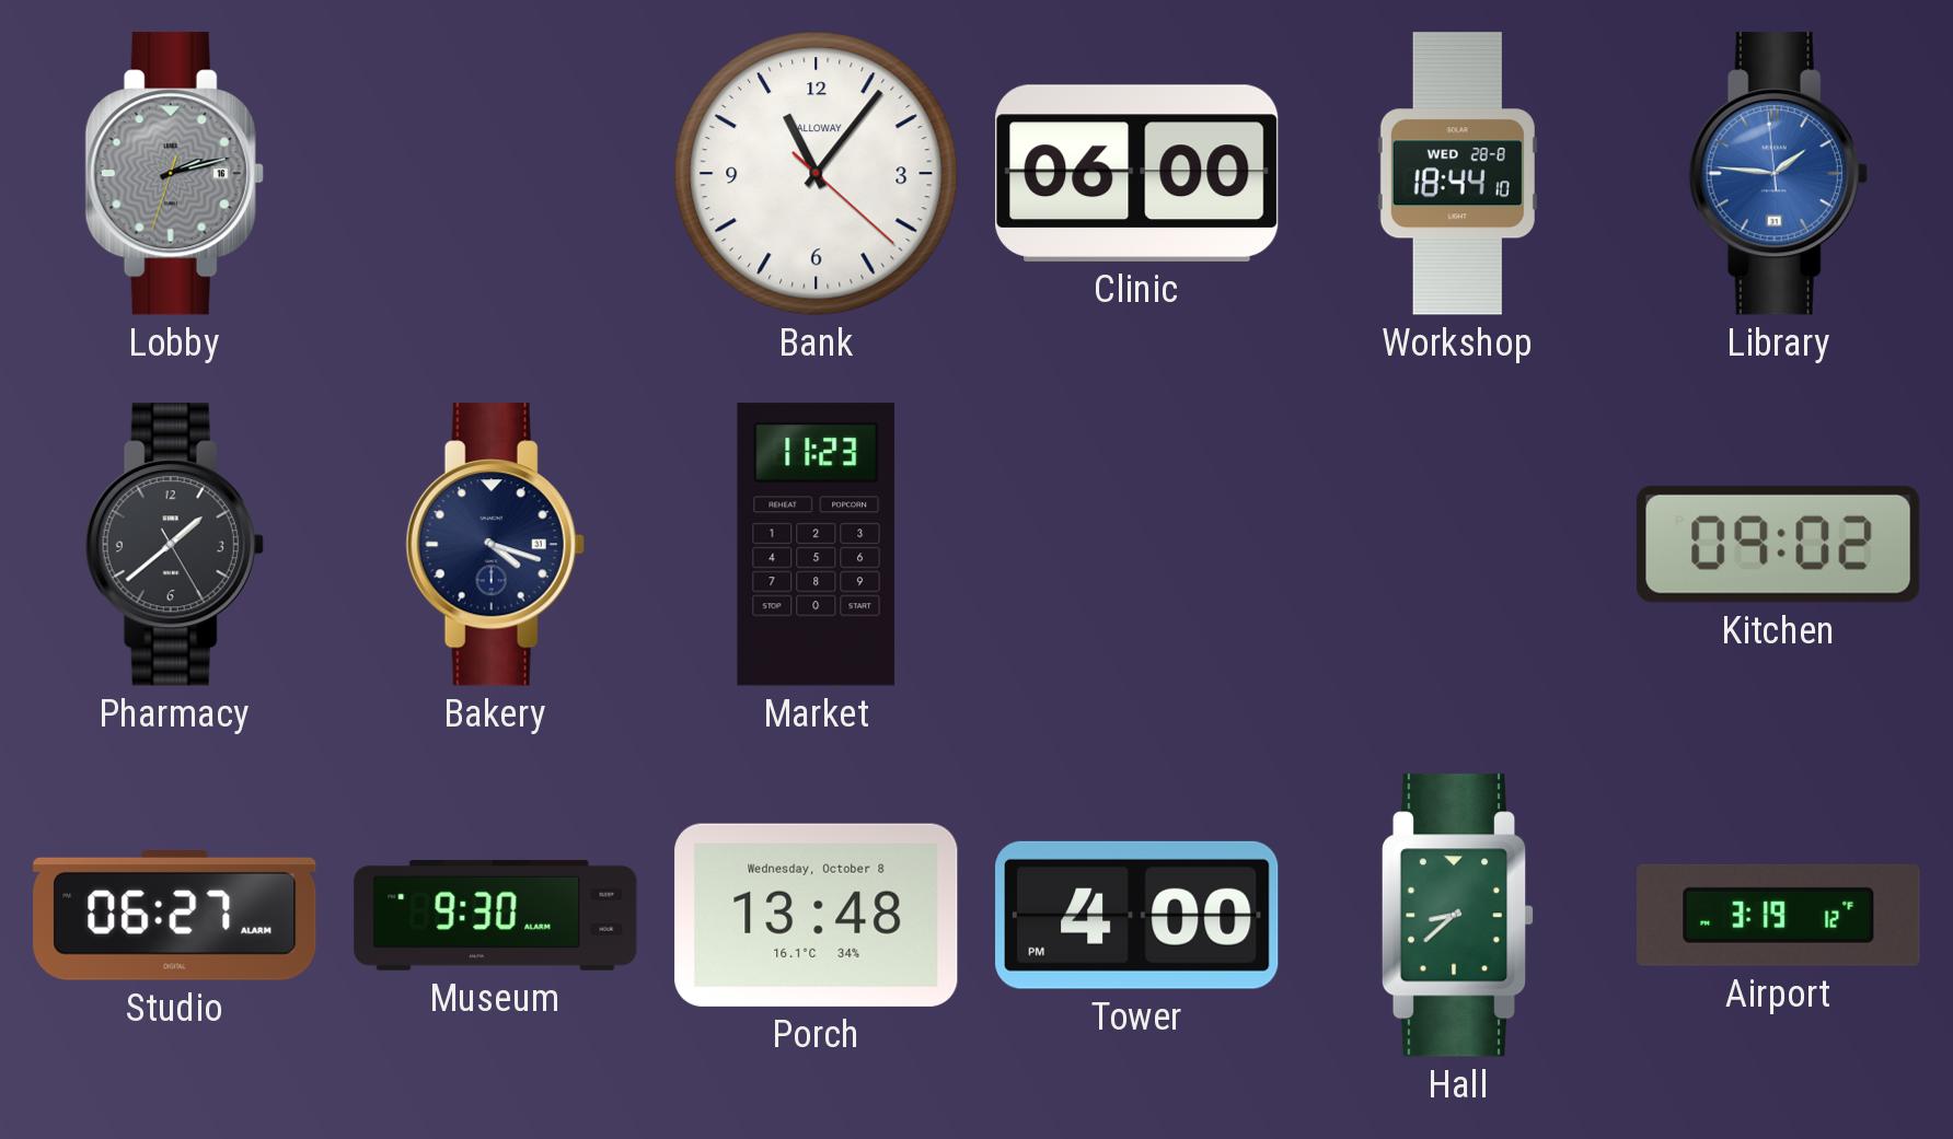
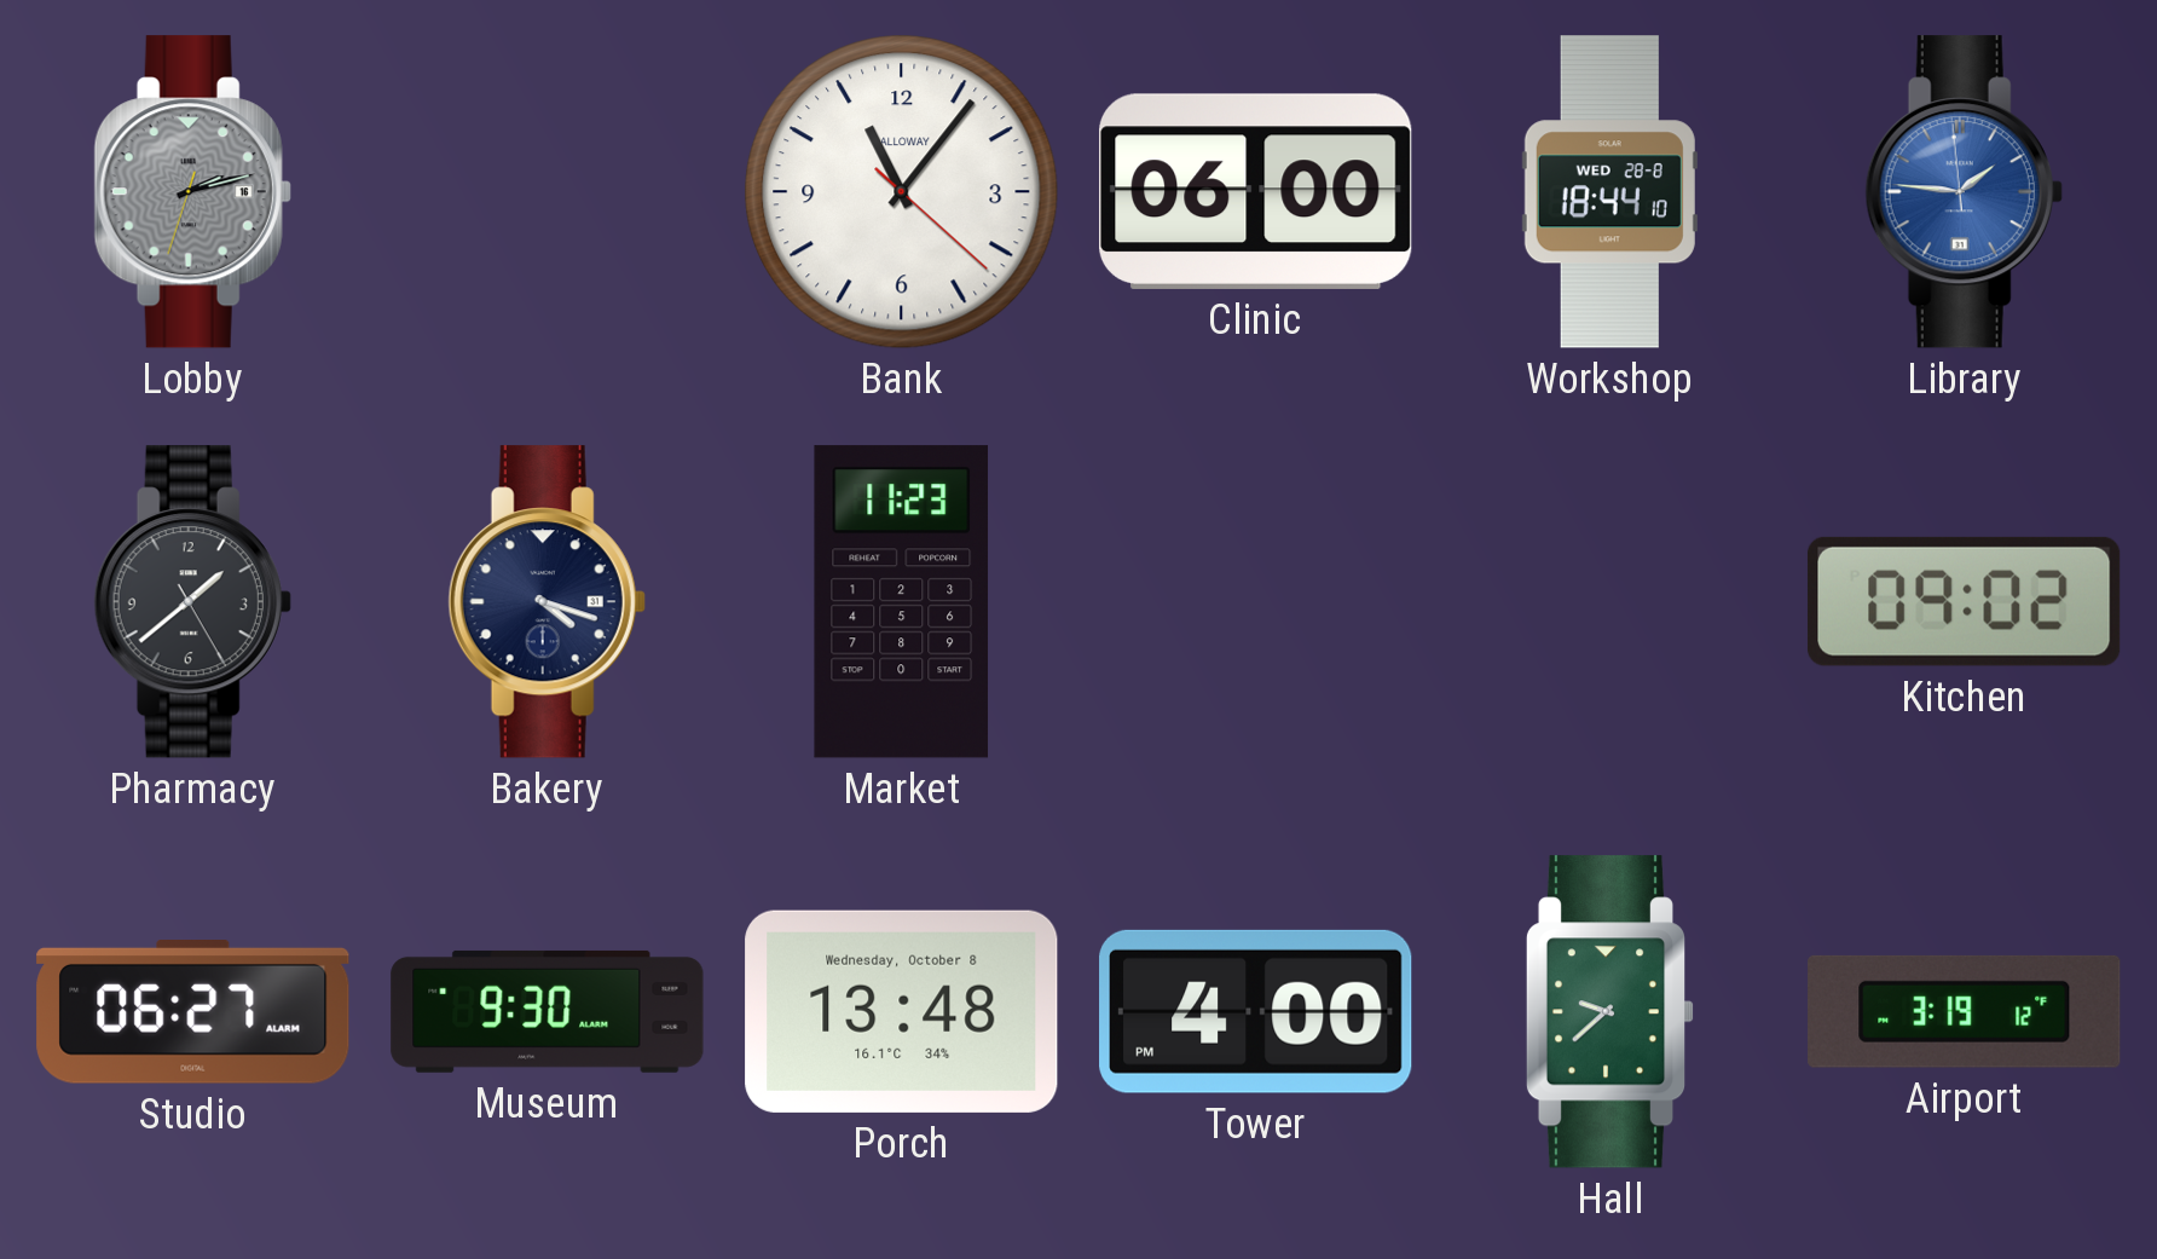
Hall: 8:38 -> 9:38
